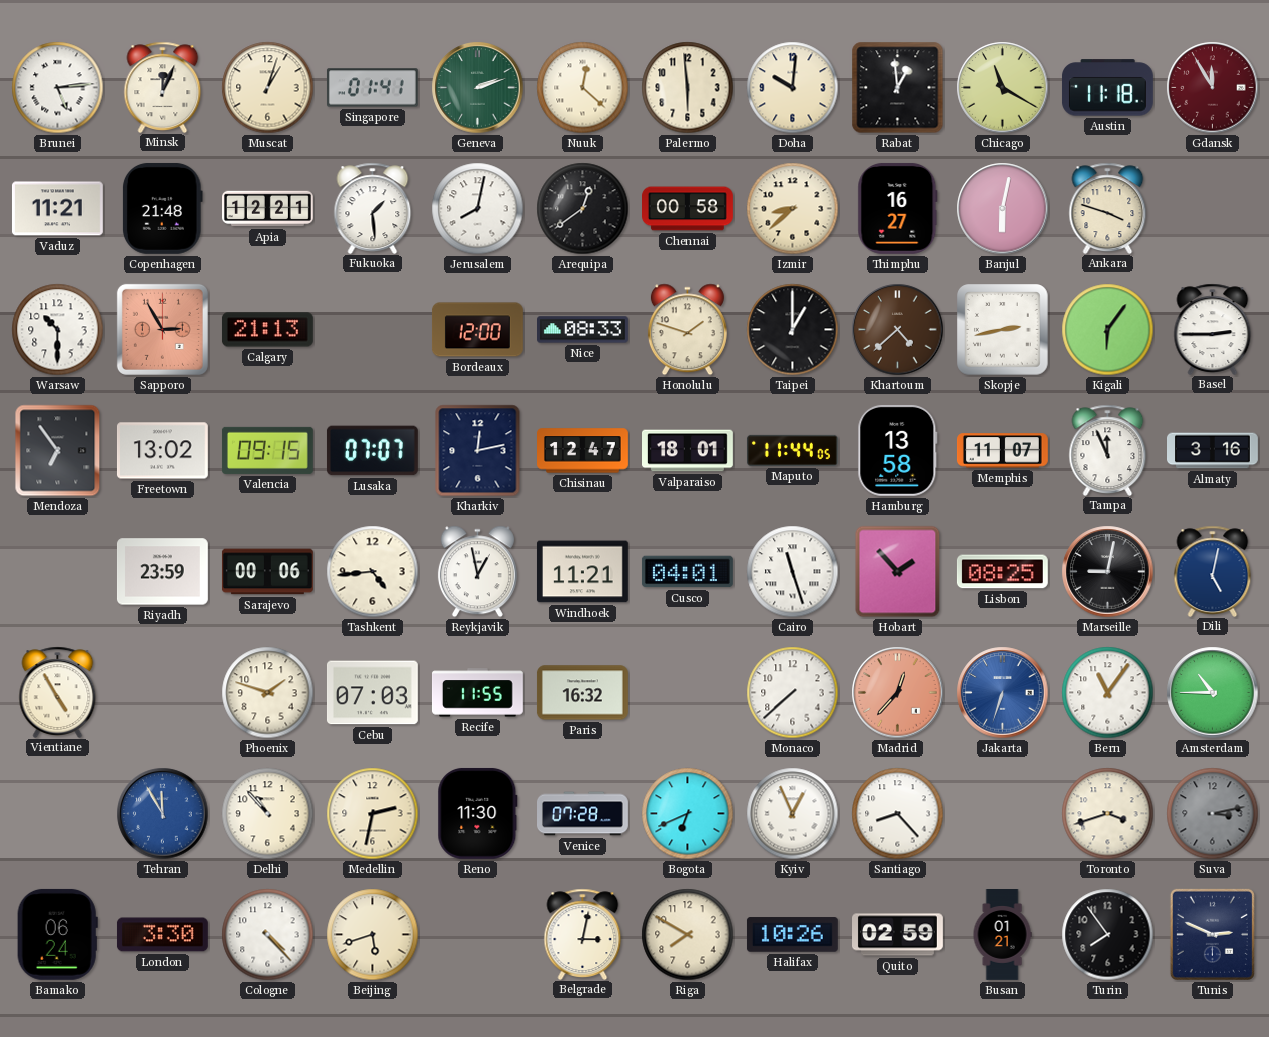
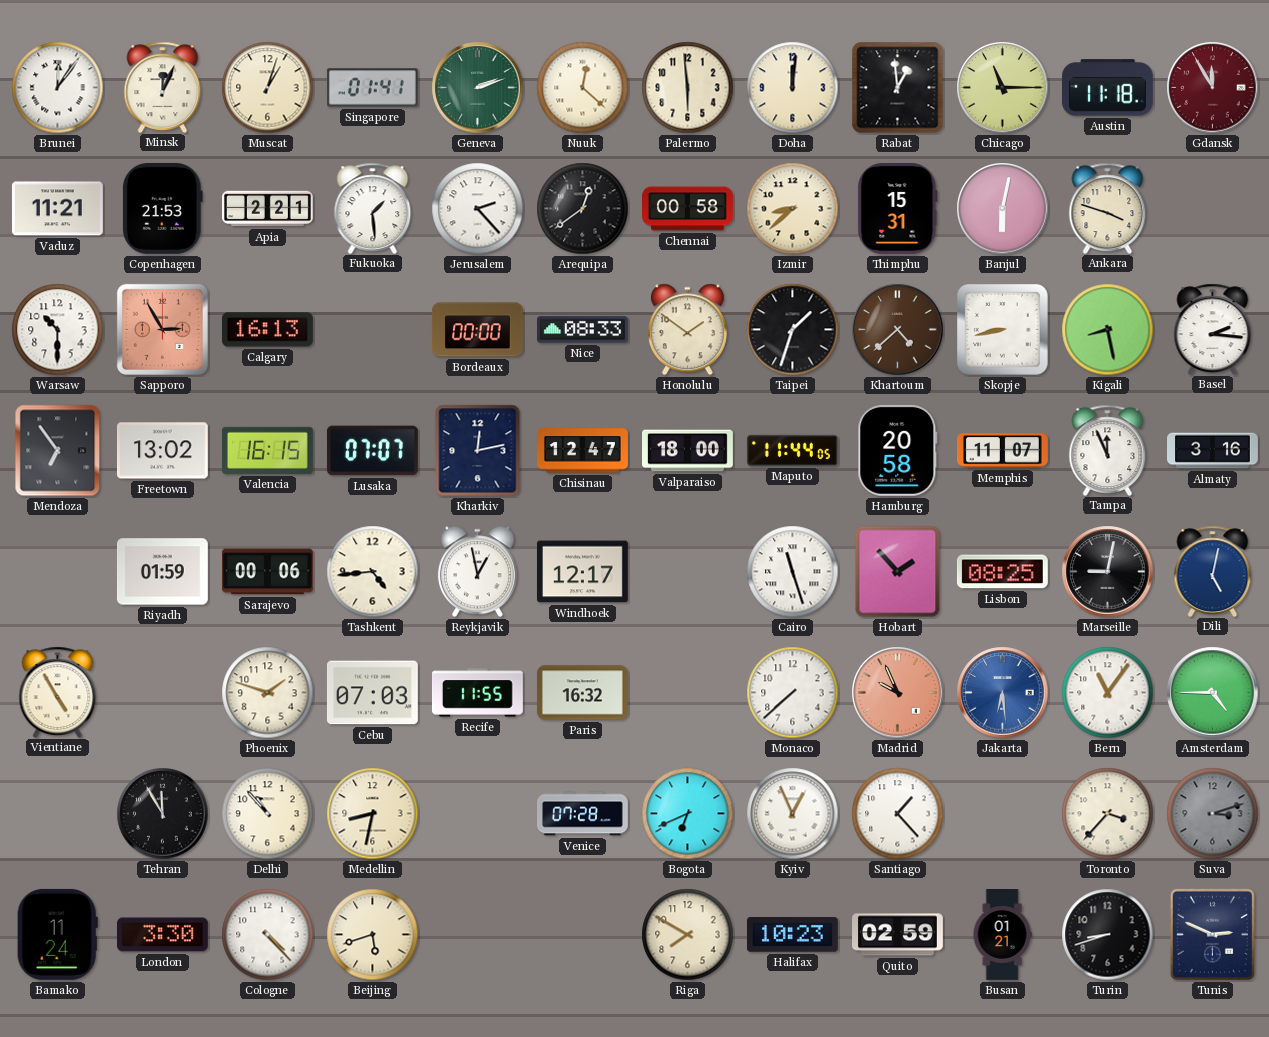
Brunei: 5:14 -> 12:06
Doha: 10:01 -> 12:01
Chicago: 11:20 -> 11:15
Copenhagen: 21:48 -> 21:53
Apia: 12:21 -> 2:21
Jerusalem: 8:02 -> 2:23
Thimphu: 16:27 -> 15:31
Calgary: 21:13 -> 16:13
Bordeaux: 12:00 -> 00:00
Honolulu: 1:48 -> 1:51
Taipei: 1:00 -> 1:33
Skopje: 2:43 -> 8:43
Kigali: 6:06 -> 8:28
Basel: 2:45 -> 2:16
Valencia: 09:15 -> 16:15
Valparaiso: 18:01 -> 18:00
Hamburg: 13:58 -> 20:58
Riyadh: 23:59 -> 01:59
Windhoek: 11:21 -> 12:17
Cusco: 04:01 -> none
Madrid: 12:37 -> 9:56
Jakarta: 6:33 -> 6:29
Amsterdam: 10:45 -> 4:45
Tehran dial: blue -> black
Medellin: 2:32 -> 8:32
Reno: 11:30 -> none
Santiago: 8:23 -> 1:23
Toronto: 3:42 -> 3:37
Suva: 3:13 -> 3:12
Bamako: 06:24 -> 11:24
Belgrade: 3:02 -> none
Halifax: 10:26 -> 10:23
Turin: 7:54 -> 8:42
